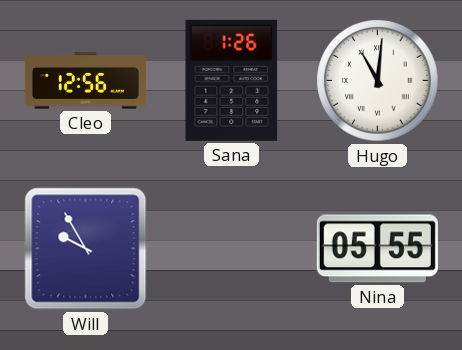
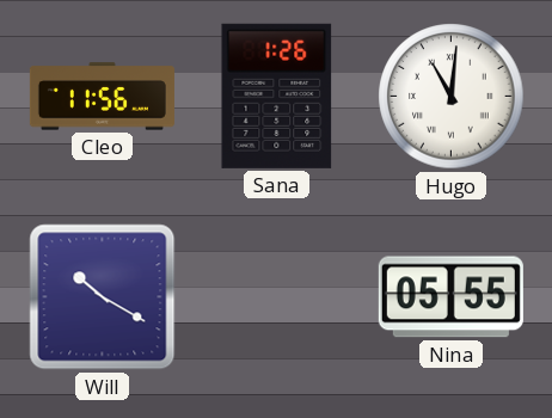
Cleo: 12:56 -> 11:56
Will: 9:55 -> 10:20
